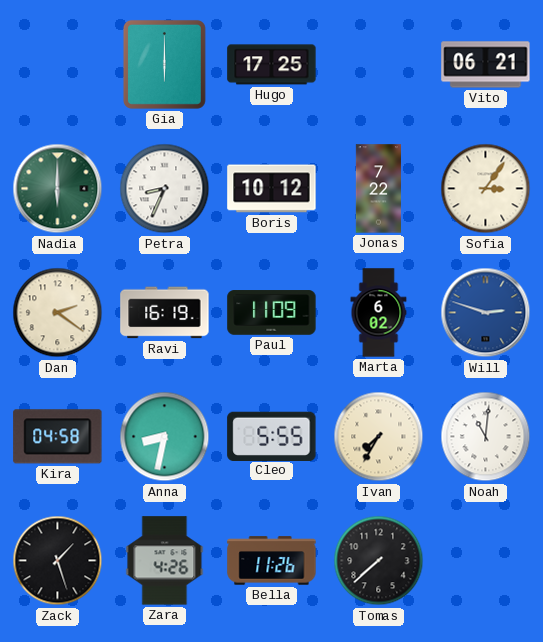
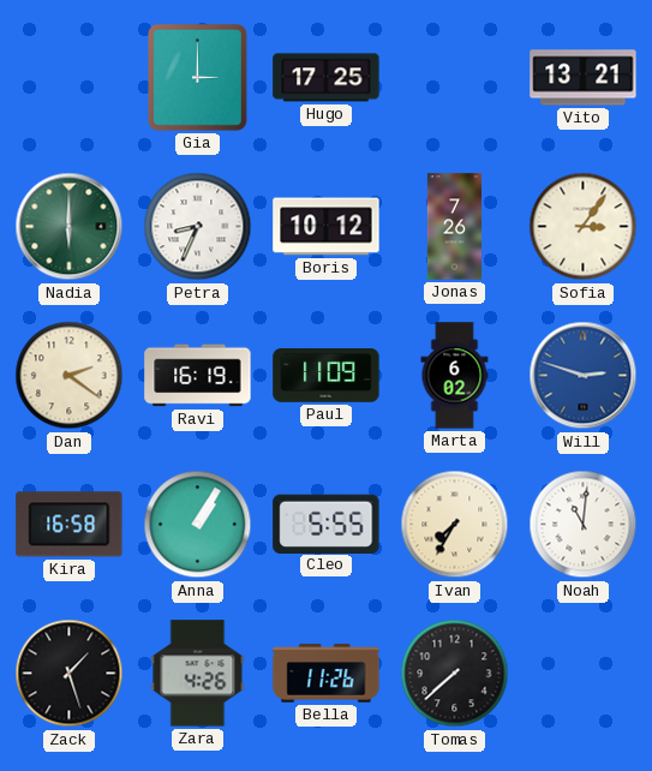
Gia: 6:00 -> 3:00
Vito: 06:21 -> 13:21
Jonas: 7:22 -> 7:26
Kira: 04:58 -> 16:58
Anna: 8:32 -> 1:05
